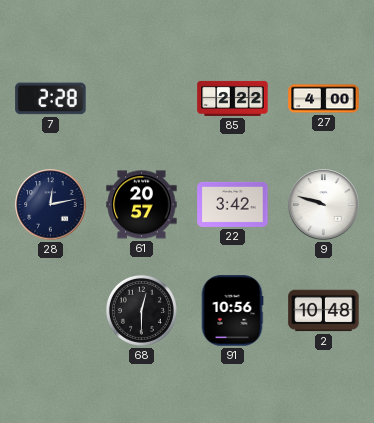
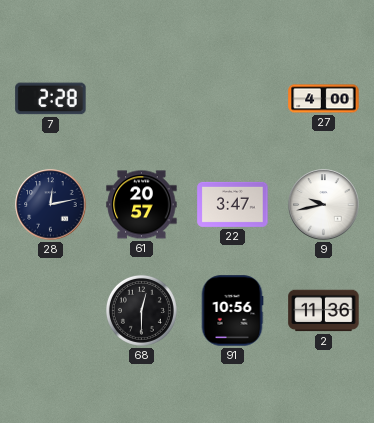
85: 2:22 -> none
22: 3:42 -> 3:47
9: 9:48 -> 9:43
2: 10:48 -> 11:36
